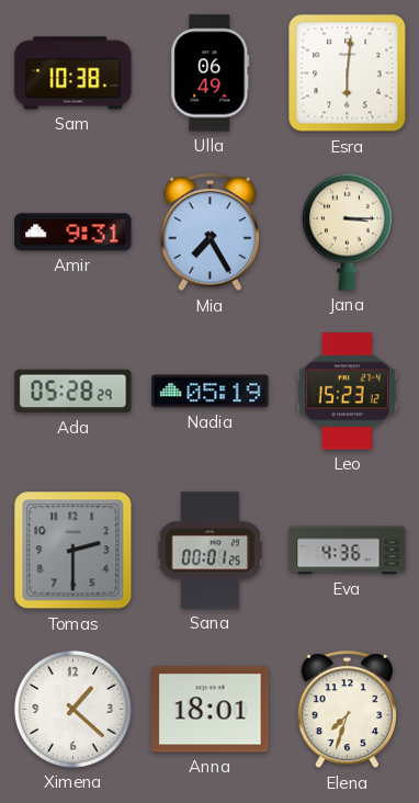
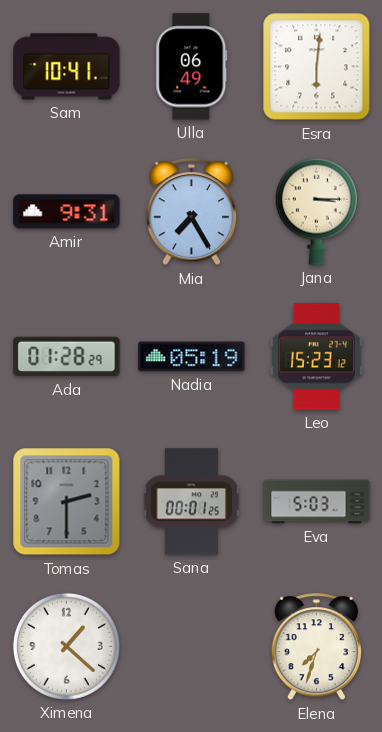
Sam: 10:38 -> 10:41
Ada: 05:28 -> 01:28
Eva: 4:36 -> 5:03
Anna: 18:01 -> none
